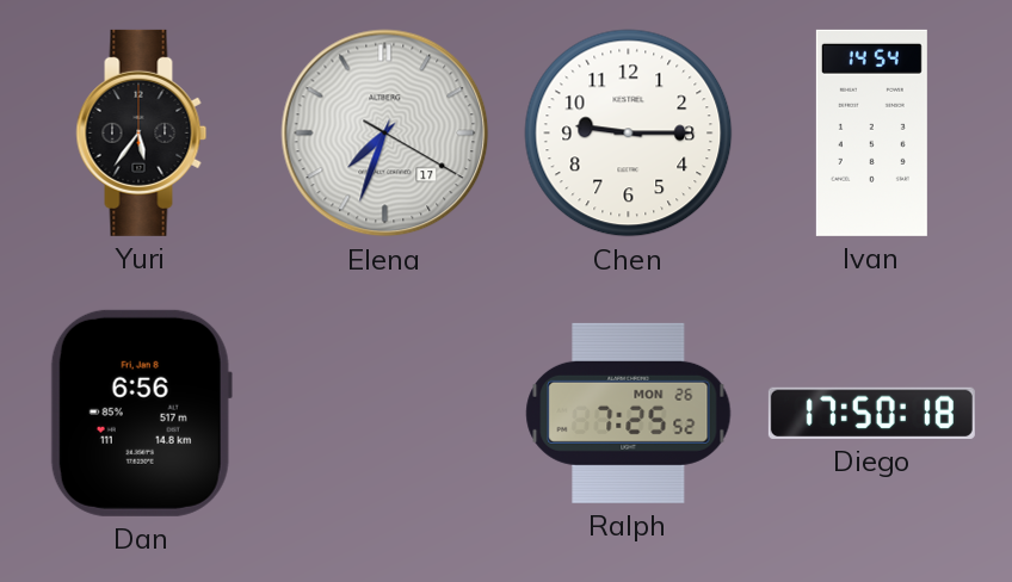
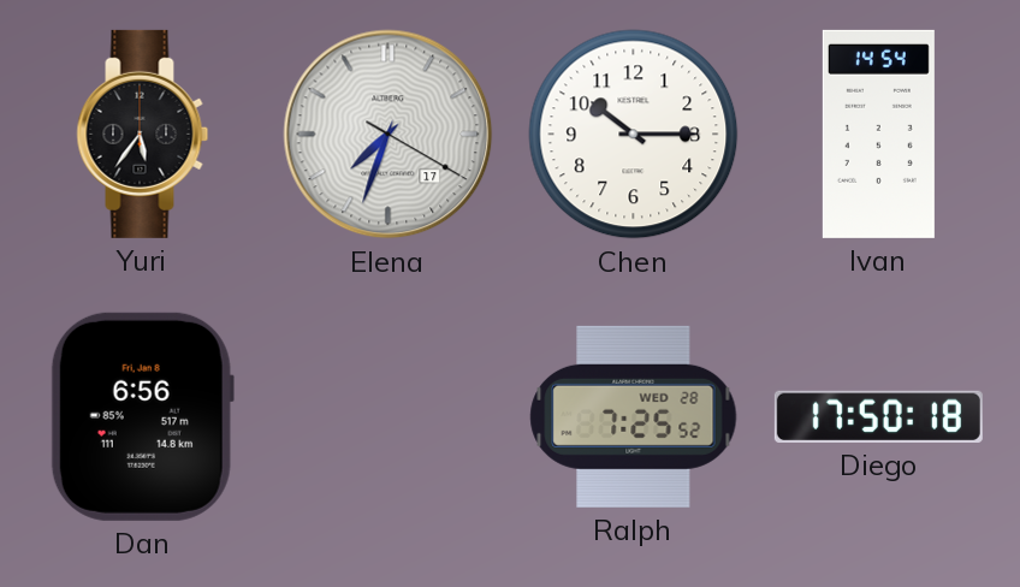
Chen: 9:15 -> 10:15
Ralph date: MON 26 -> WED 28
